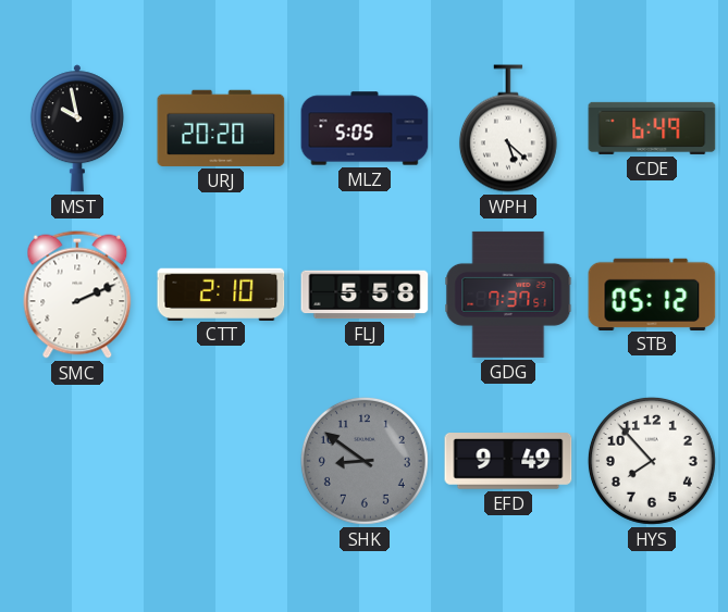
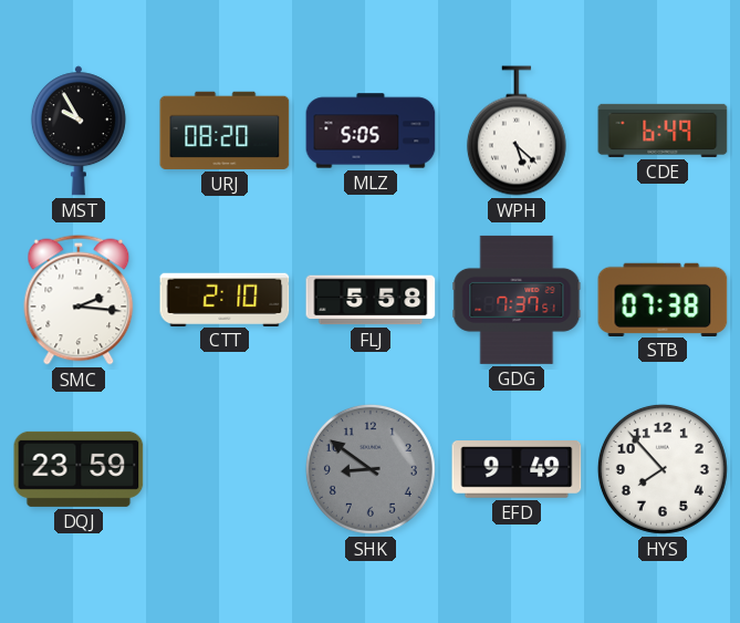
MST: 9:58 -> 9:55
URJ: 20:20 -> 08:20
SMC: 2:11 -> 2:16
STB: 05:12 -> 07:38
DQJ: none -> 23:59
